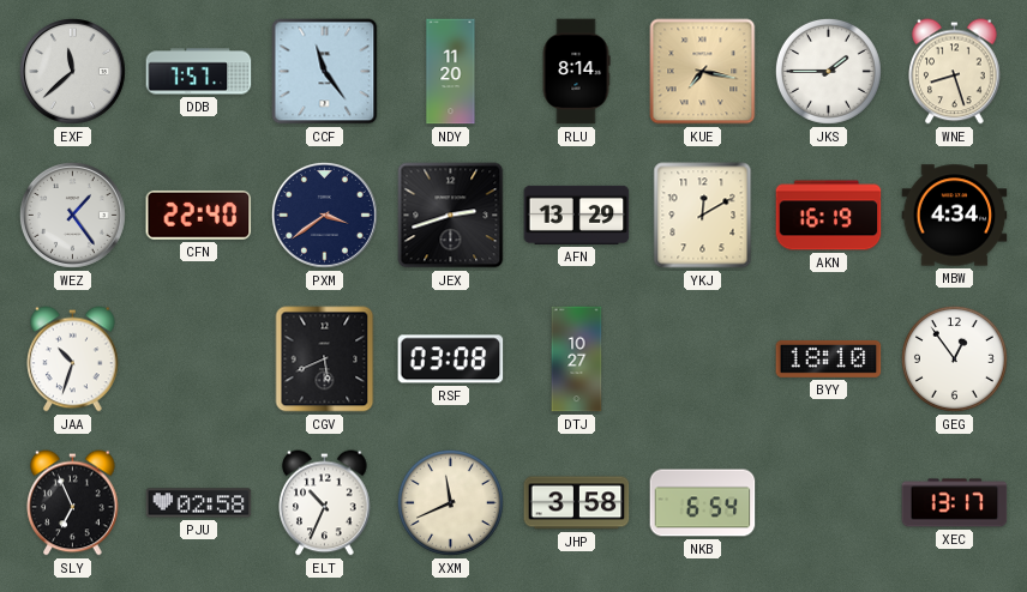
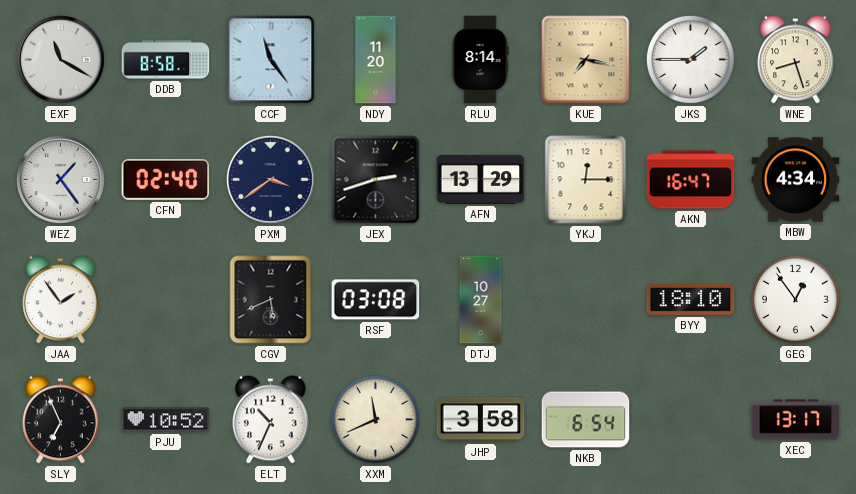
EXF: 11:38 -> 11:20
DDB: 7:57 -> 8:58
CFN: 22:40 -> 02:40
YKJ: 12:10 -> 12:15
AKN: 16:19 -> 16:47
JAA: 10:33 -> 1:54
PJU: 02:58 -> 10:52
